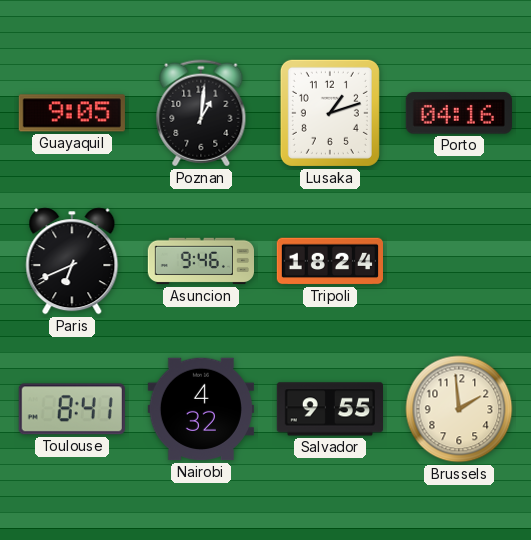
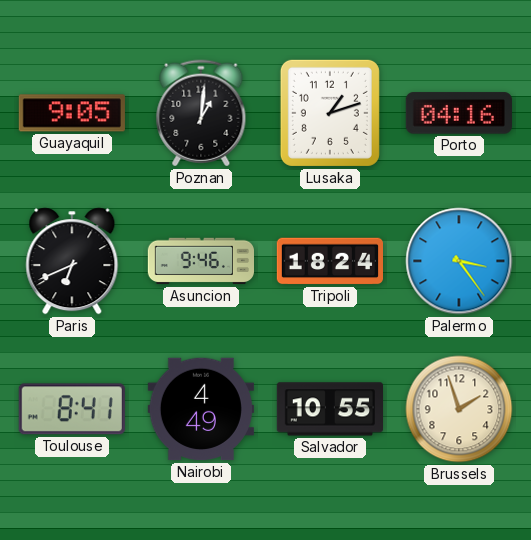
Palermo: none -> 3:24
Nairobi: 4:32 -> 4:49
Salvador: 9:55 -> 10:55
Brussels: 1:59 -> 1:57
